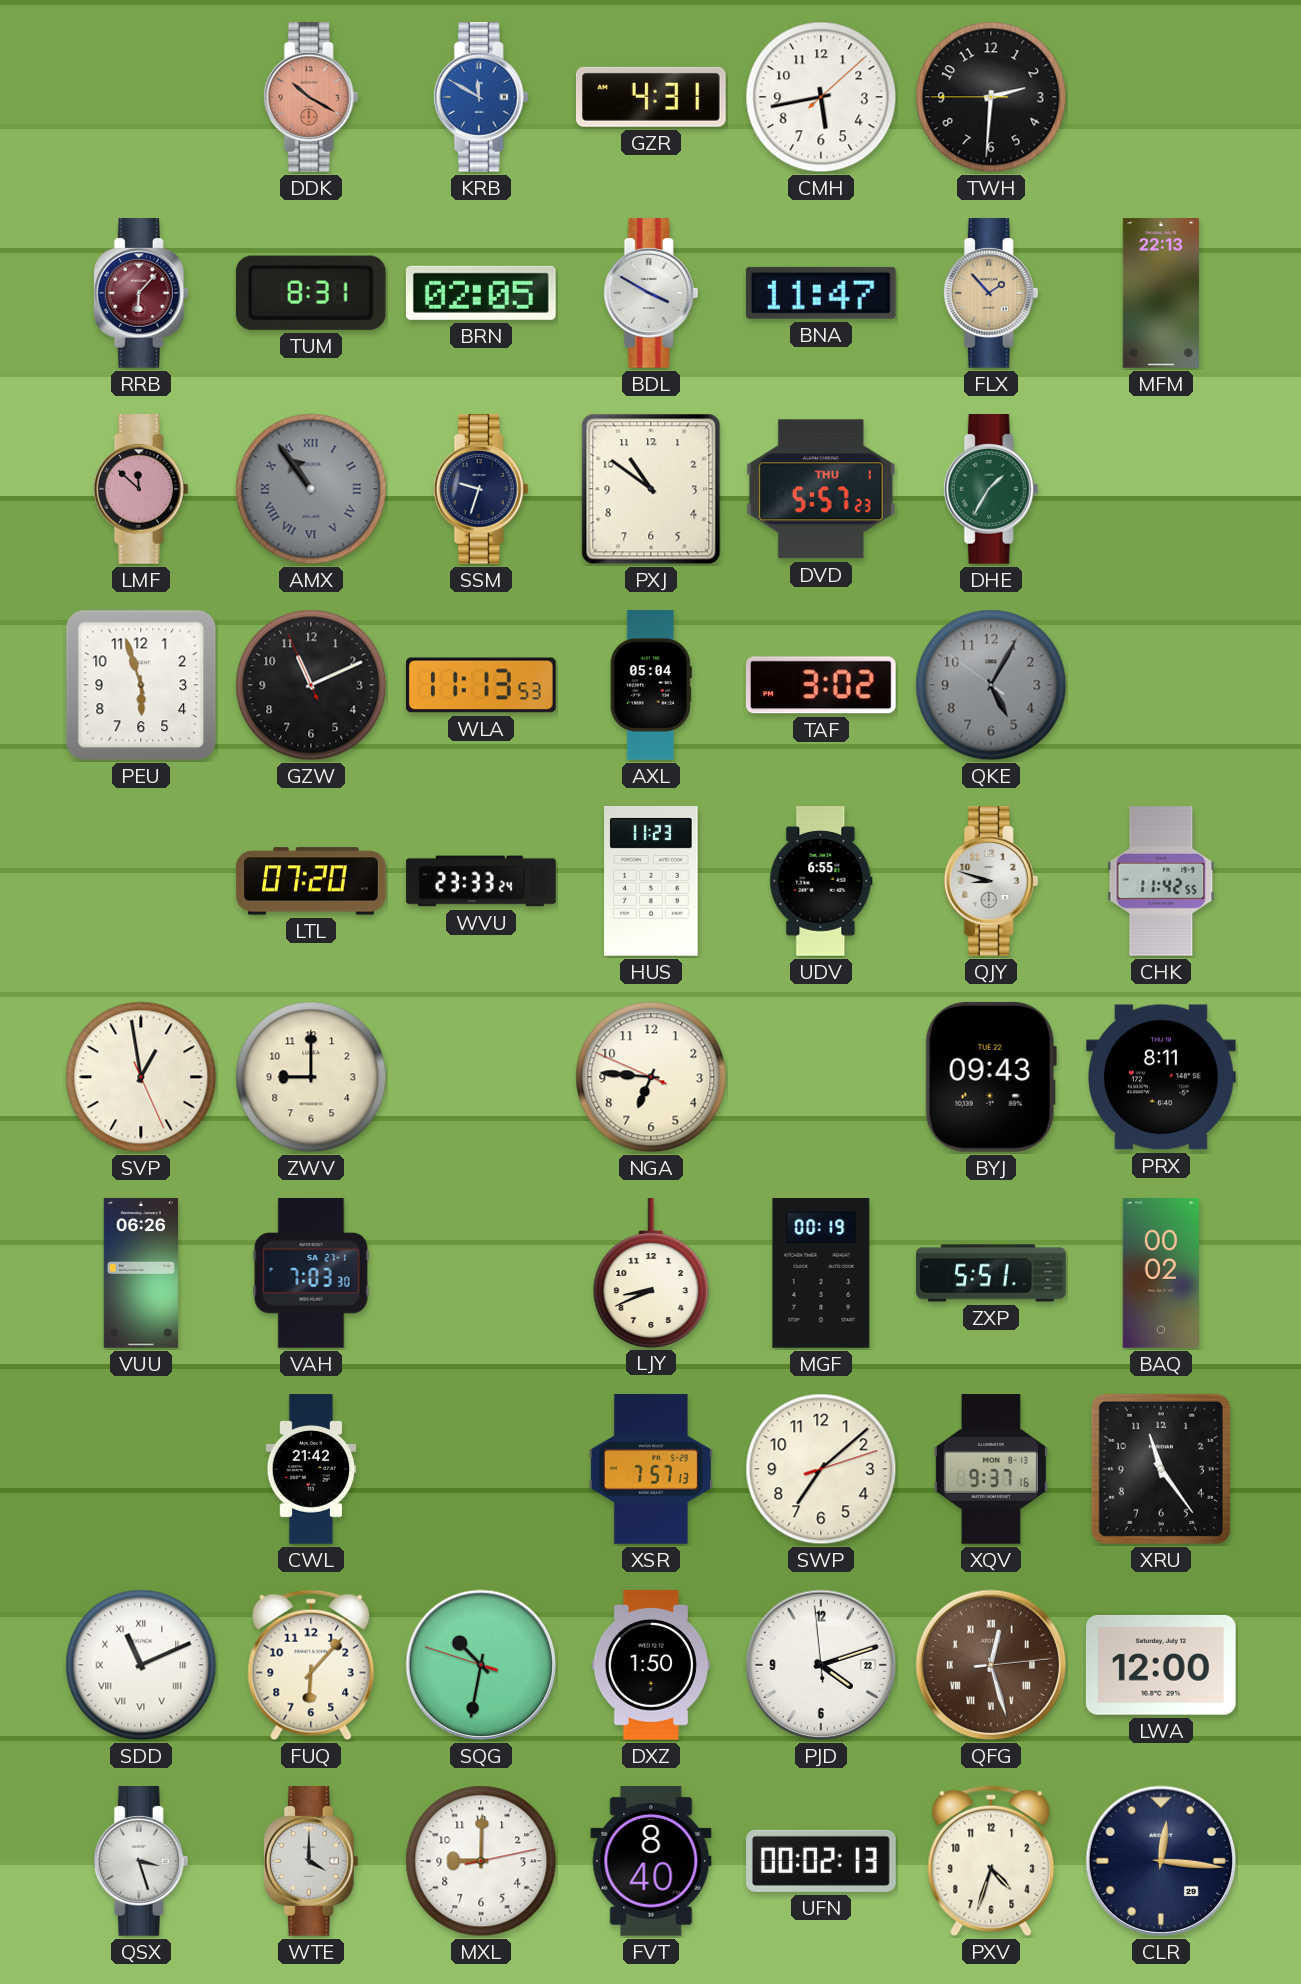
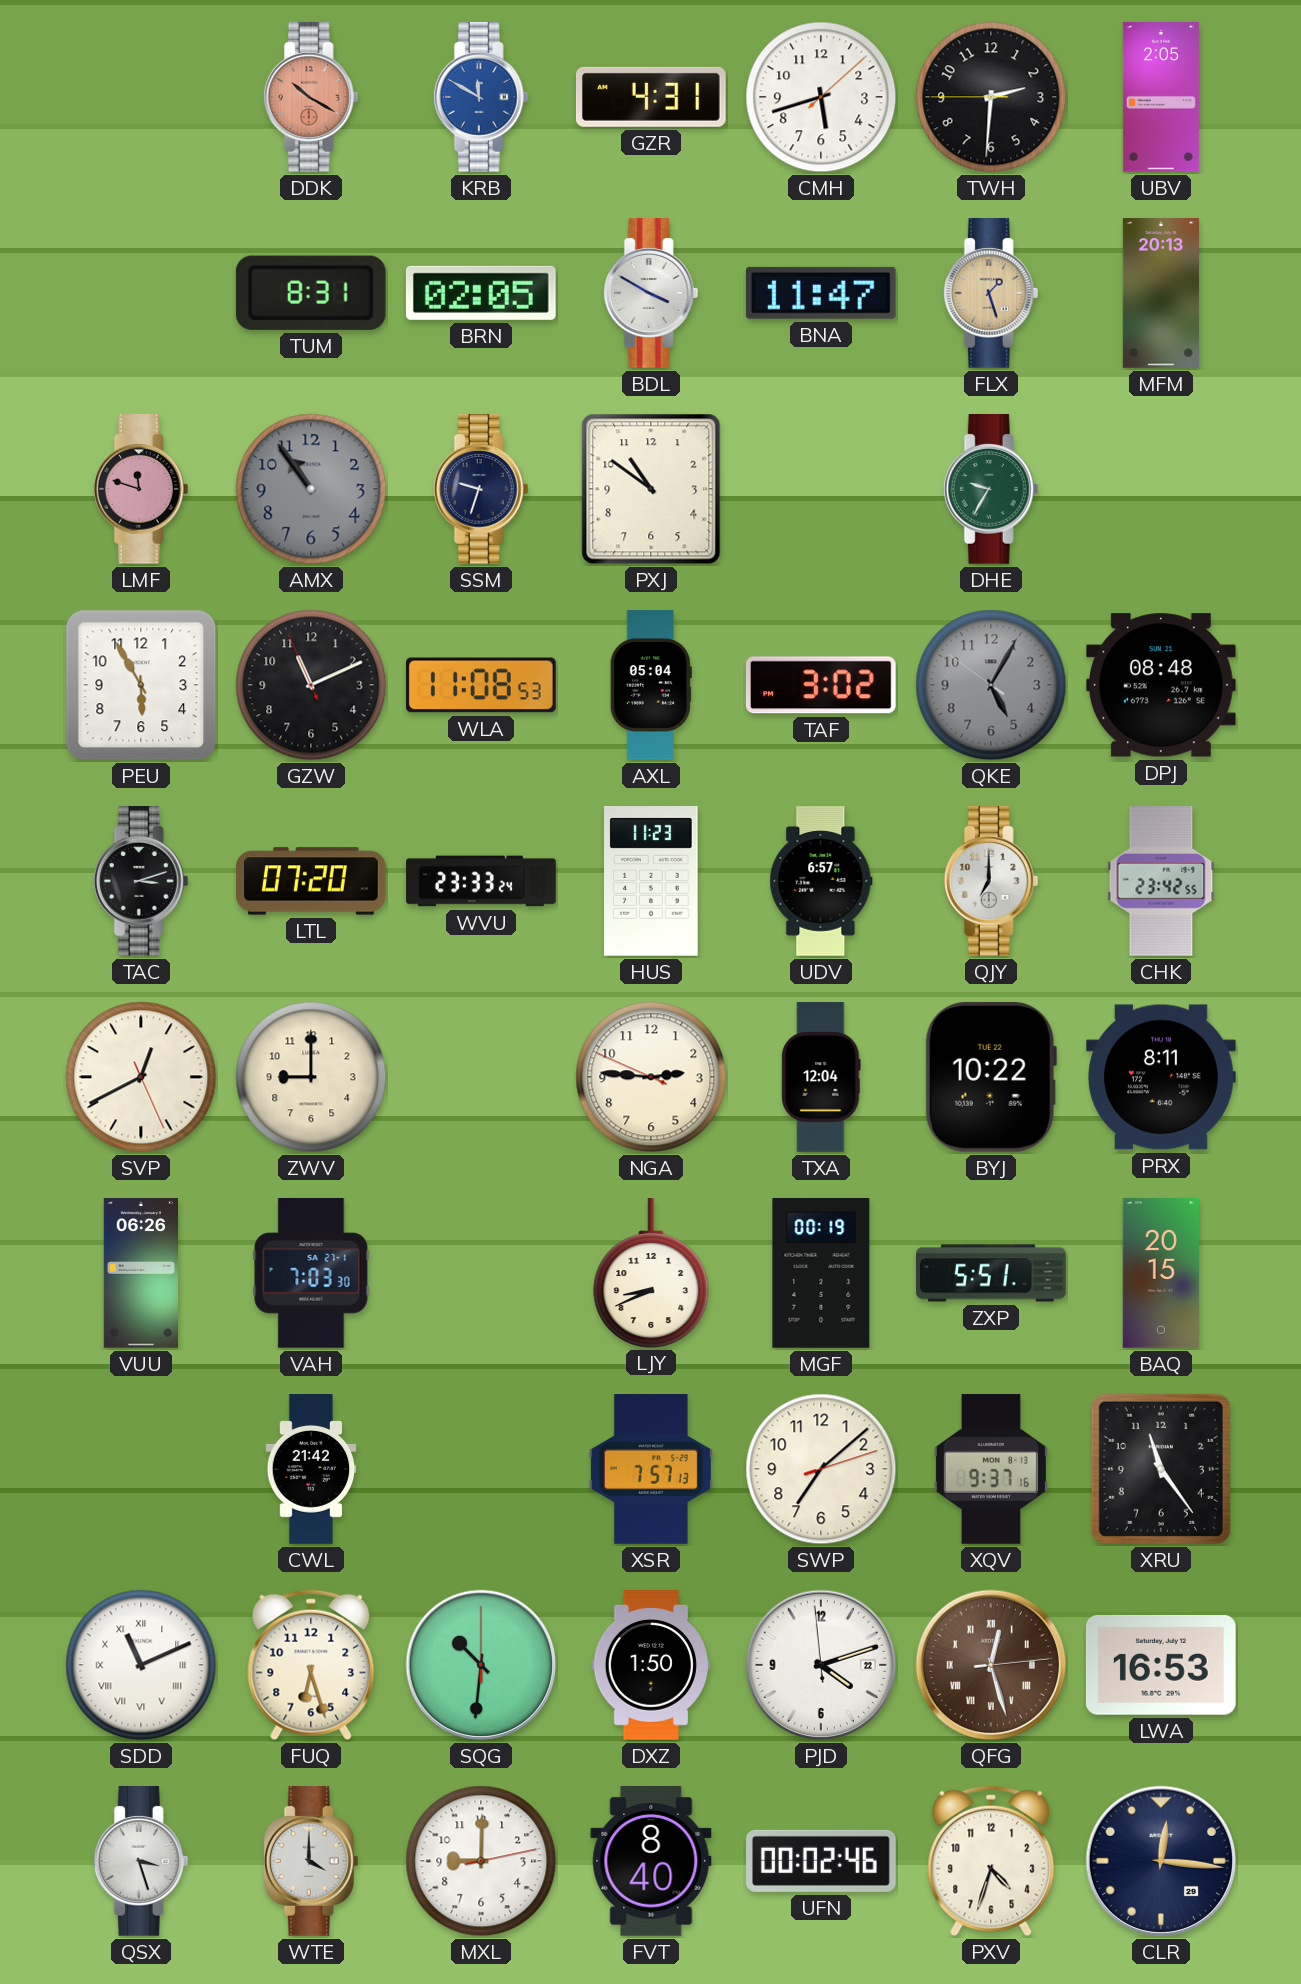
CMH: 5:43 -> 5:42
UBV: none -> 2:05
RRB: 6:07 -> none
FLX: 1:53 -> 1:27
MFM: 22:13 -> 20:13
LMF: 11:52 -> 11:48
AMX numerals: Roman -> Arabic
DVD: 5:57 -> none
DHE: 1:35 -> 9:35
PEU: 5:57 -> 5:55
WLA: 11:13 -> 11:08
DPJ: none -> 08:48
TAC: none -> 3:12
UDV: 6:55 -> 6:57
QJY: 8:48 -> 7:00
CHK: 11:42 -> 23:42
SVP: 12:58 -> 12:40
NGA: 6:45 -> 2:45
TXA: none -> 12:04
BYJ: 09:43 -> 10:22
BAQ: 00:02 -> 20:15
FUQ: 6:07 -> 6:27
SQG: 10:31:48 -> 10:31:00
LWA: 12:00 -> 16:53
UFN: 00:02:13 -> 00:02:46
